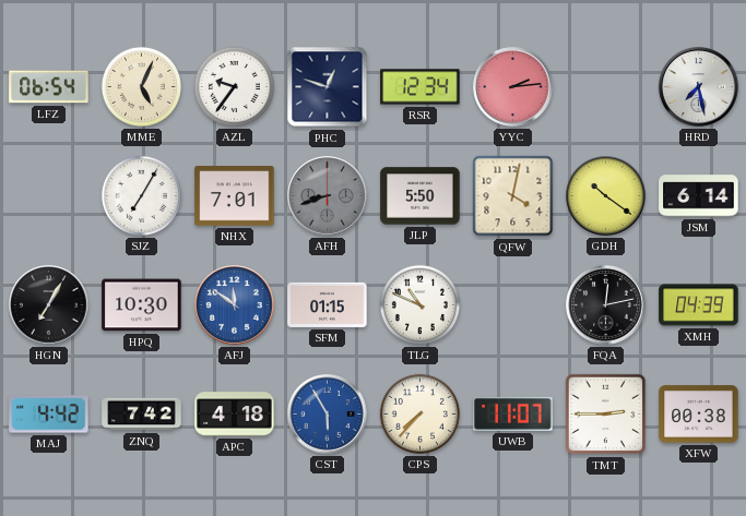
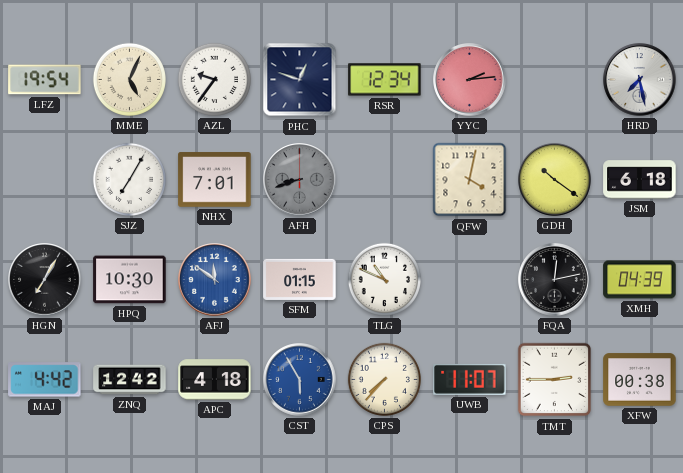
LFZ: 06:54 -> 19:54
JLP: 5:50 -> none
JSM: 6:14 -> 6:18
ZNQ: 7:42 -> 12:42
